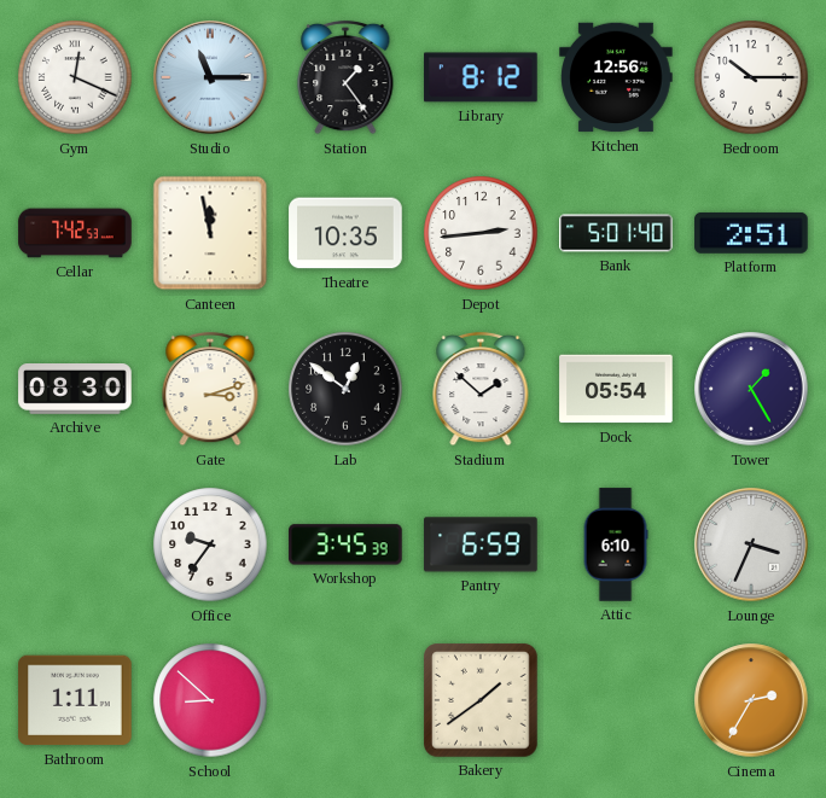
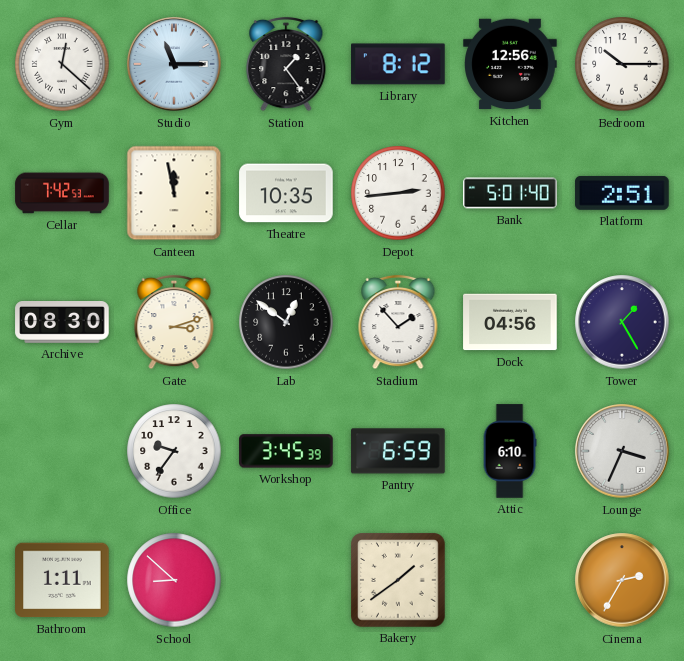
Gym: 12:19 -> 12:22
Stadium: 1:52 -> 1:53
Dock: 05:54 -> 04:56
